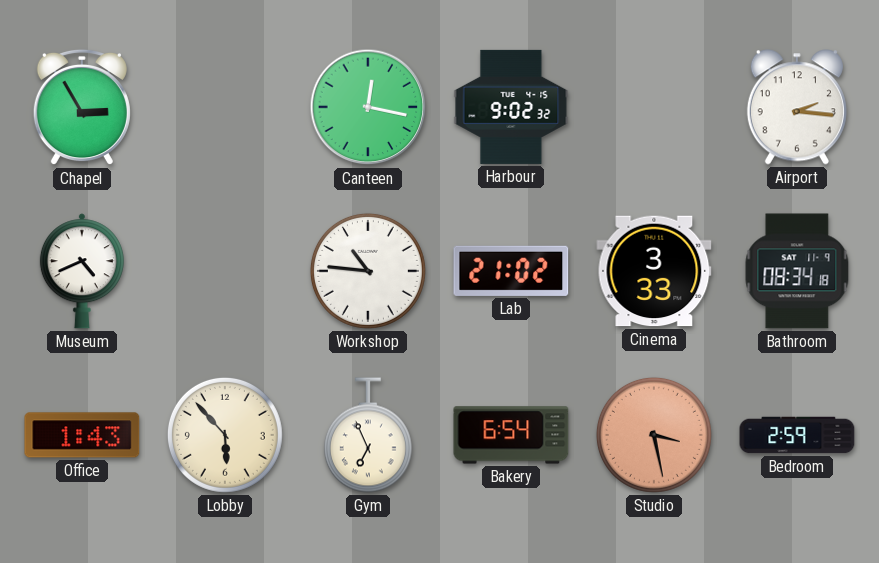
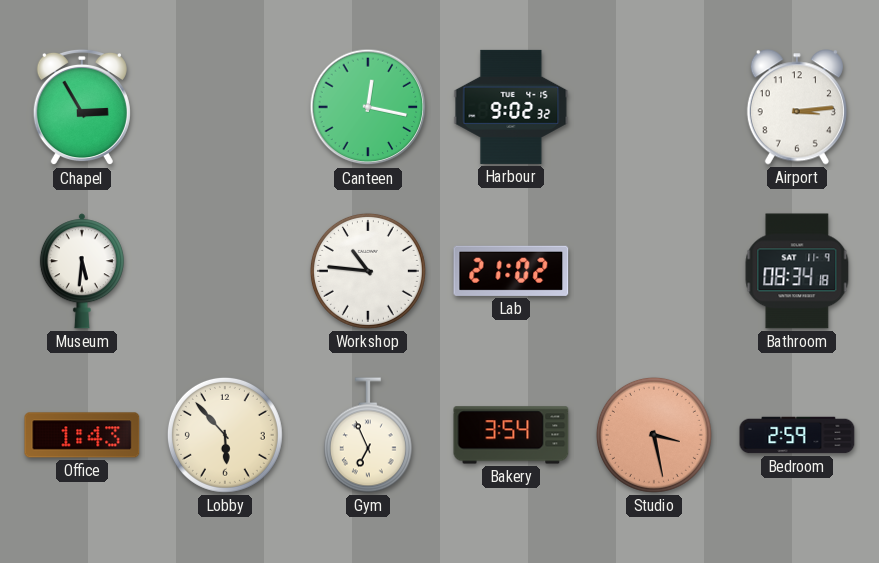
Airport: 2:16 -> 3:14
Museum: 4:41 -> 5:31
Cinema: 3:33 -> none
Bakery: 6:54 -> 3:54
